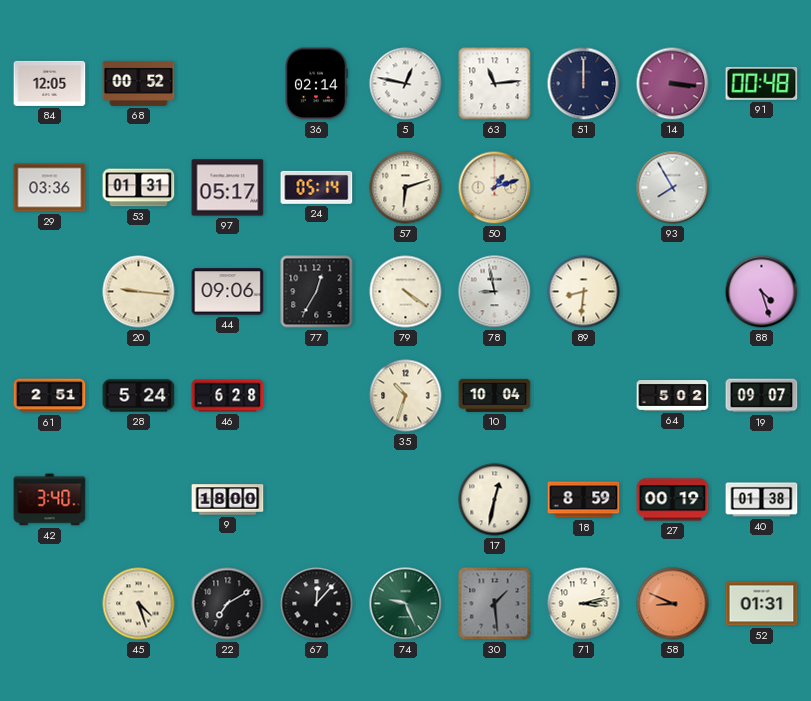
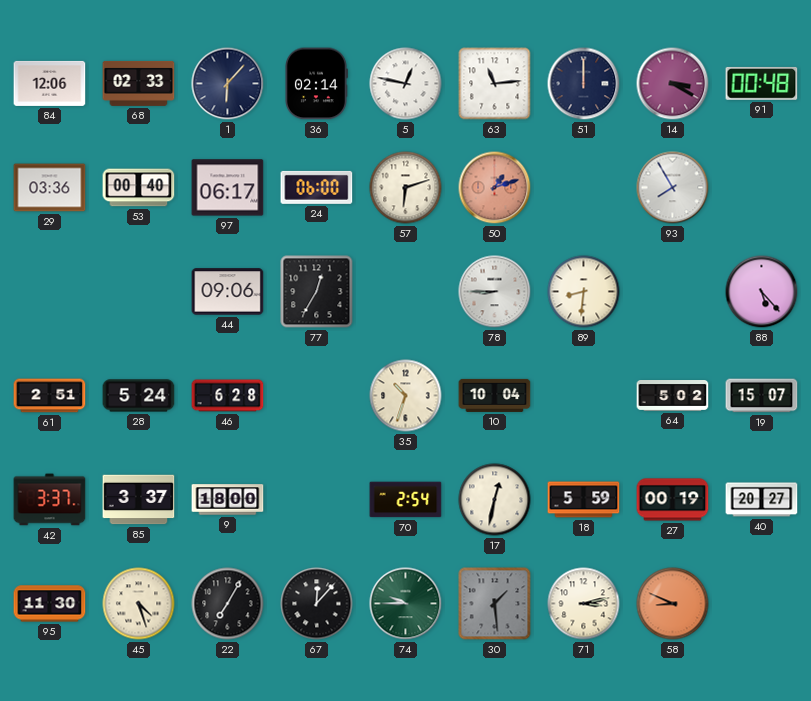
84: 12:05 -> 12:06
68: 00:52 -> 02:33
1: none -> 6:07
14: 3:16 -> 3:20
53: 01:31 -> 00:40
97: 05:17 -> 06:17
24: 05:14 -> 06:00
50 dial: cream -> salmon
20: 9:16 -> none
79: 4:21 -> none
78: 8:58 -> 8:45
88: 4:27 -> 5:23
19: 09:07 -> 15:07
42: 3:40 -> 3:37
85: none -> 3:37
70: none -> 2:54
18: 8:59 -> 5:59
40: 01:38 -> 20:27
95: none -> 11:30
22: 7:10 -> 7:05
74: 9:26 -> 9:45
52: 01:31 -> none
